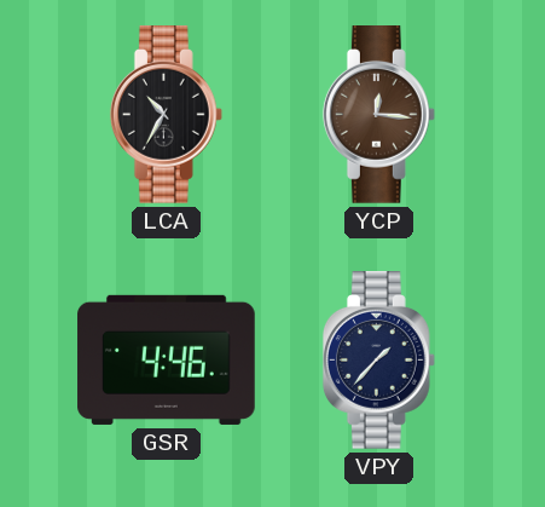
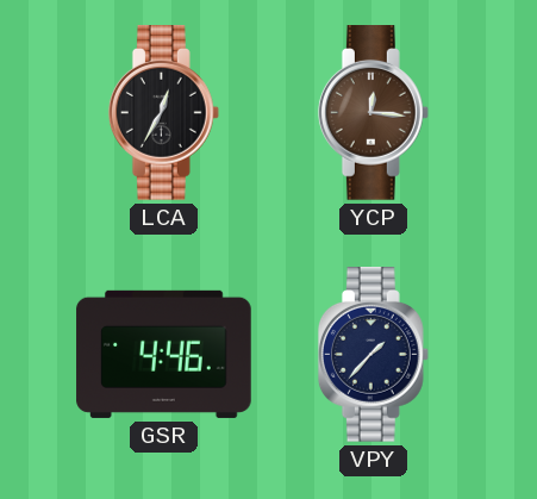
LCA: 10:35 -> 12:35
